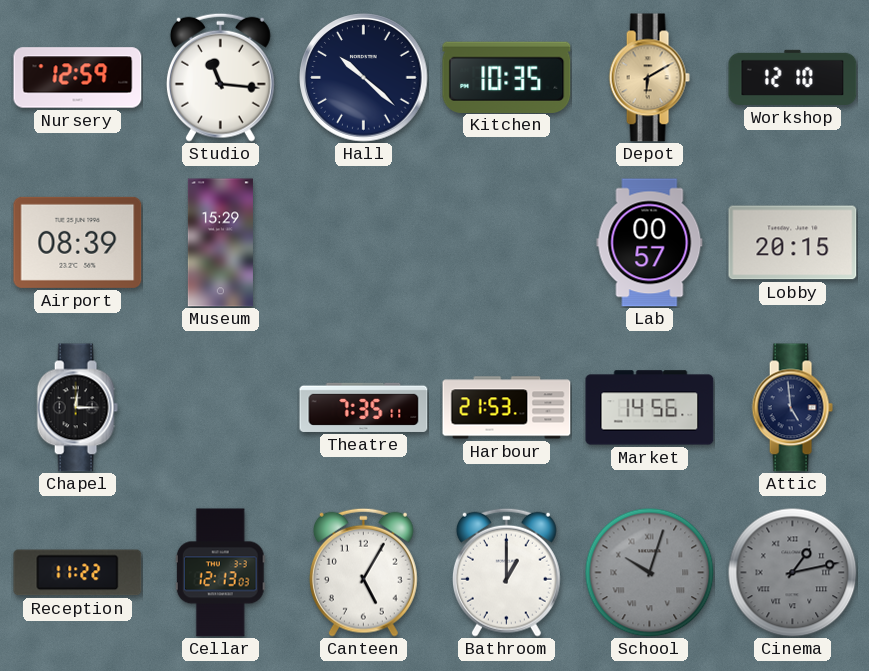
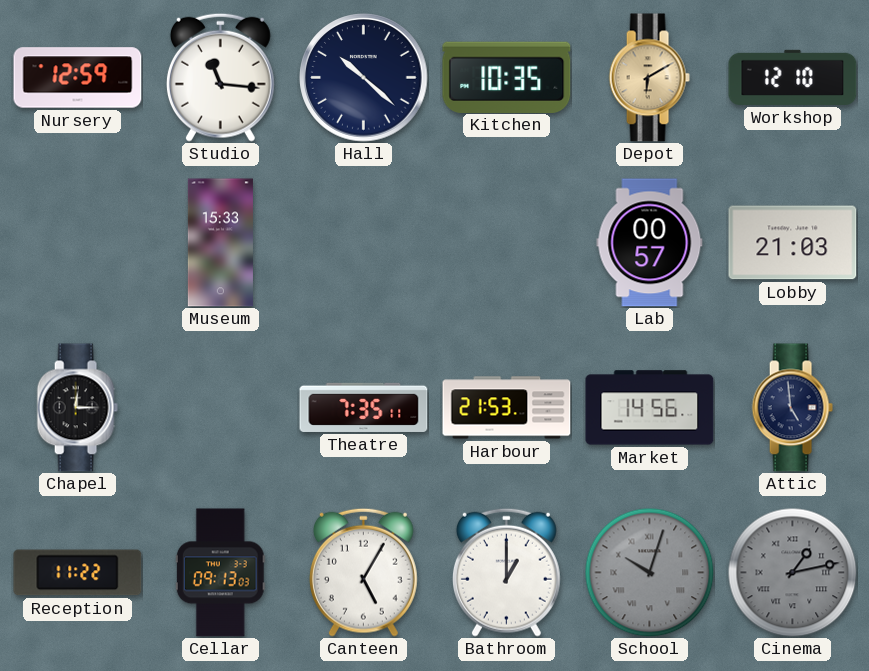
Airport: 08:39 -> none
Museum: 15:29 -> 15:33
Lobby: 20:15 -> 21:03
Cellar: 12:13 -> 09:13
